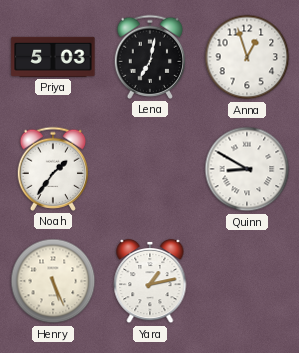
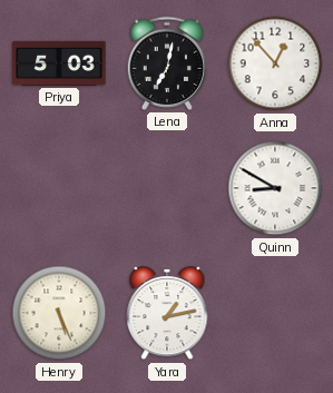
Anna: 12:57 -> 12:53
Noah: 1:36 -> none
